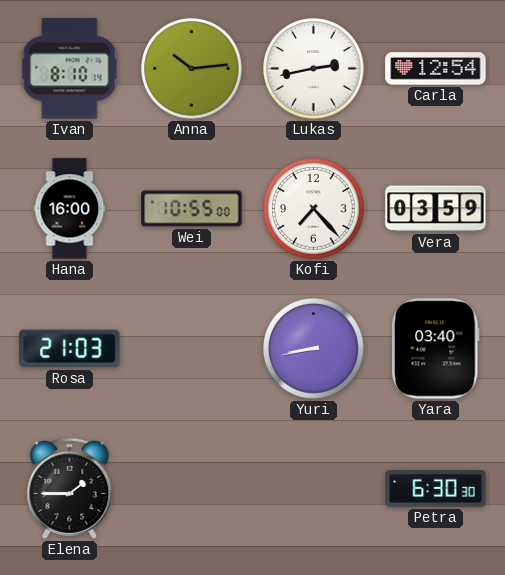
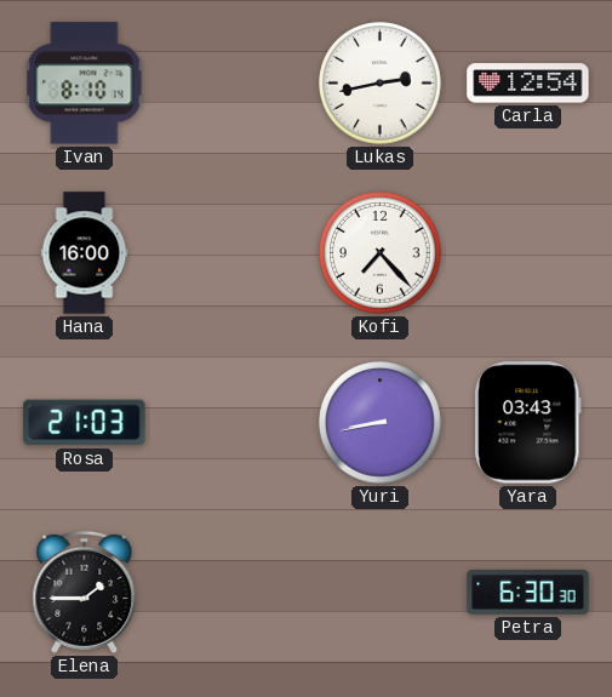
Anna: 10:14 -> none
Wei: 10:55 -> none
Vera: 03:59 -> none
Yara: 03:40 -> 03:43
